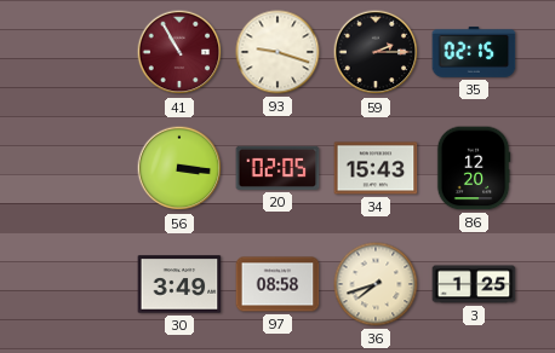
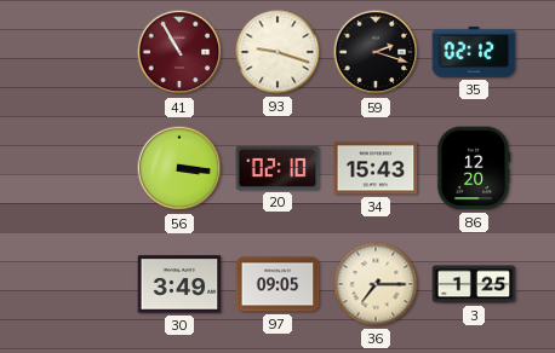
59: 2:15 -> 2:18
35: 02:15 -> 02:12
20: 02:05 -> 02:10
97: 08:58 -> 09:05
36: 7:42 -> 7:15
